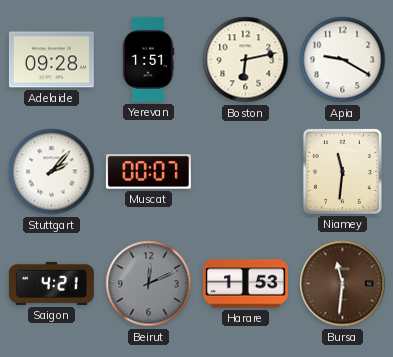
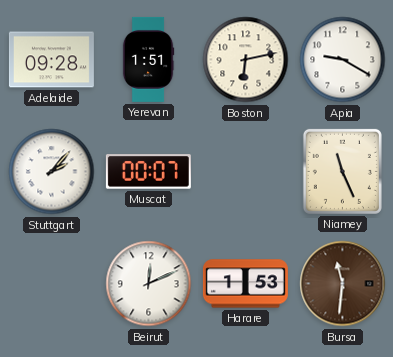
Niamey: 11:31 -> 11:26
Saigon: 4:21 -> none
Beirut dial: grey -> white
